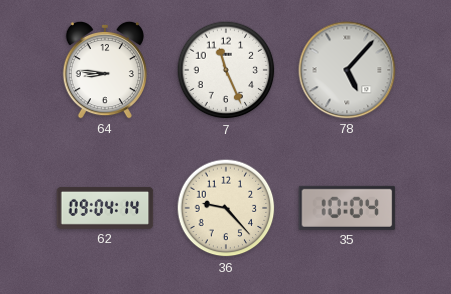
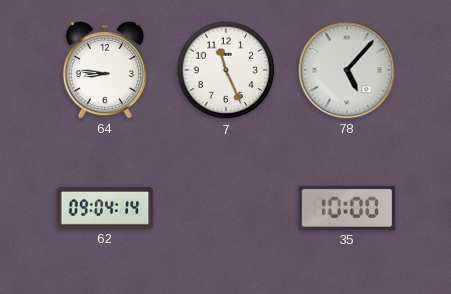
36: 9:23 -> none
35: 10:04 -> 10:00
